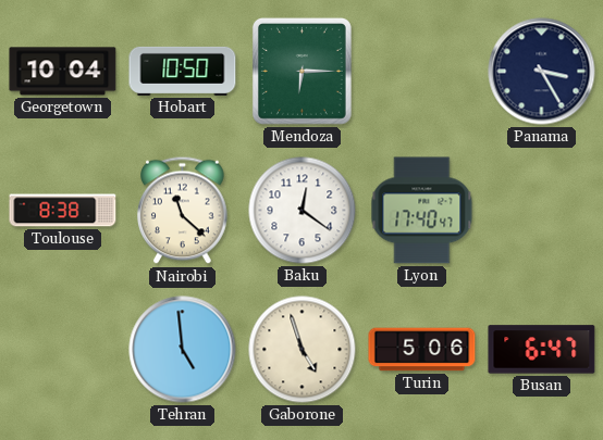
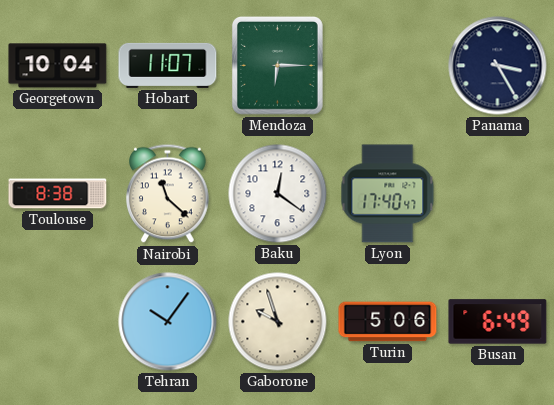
Hobart: 10:50 -> 11:07
Tehran: 4:59 -> 10:06
Gaborone: 4:57 -> 9:57
Busan: 6:47 -> 6:49
